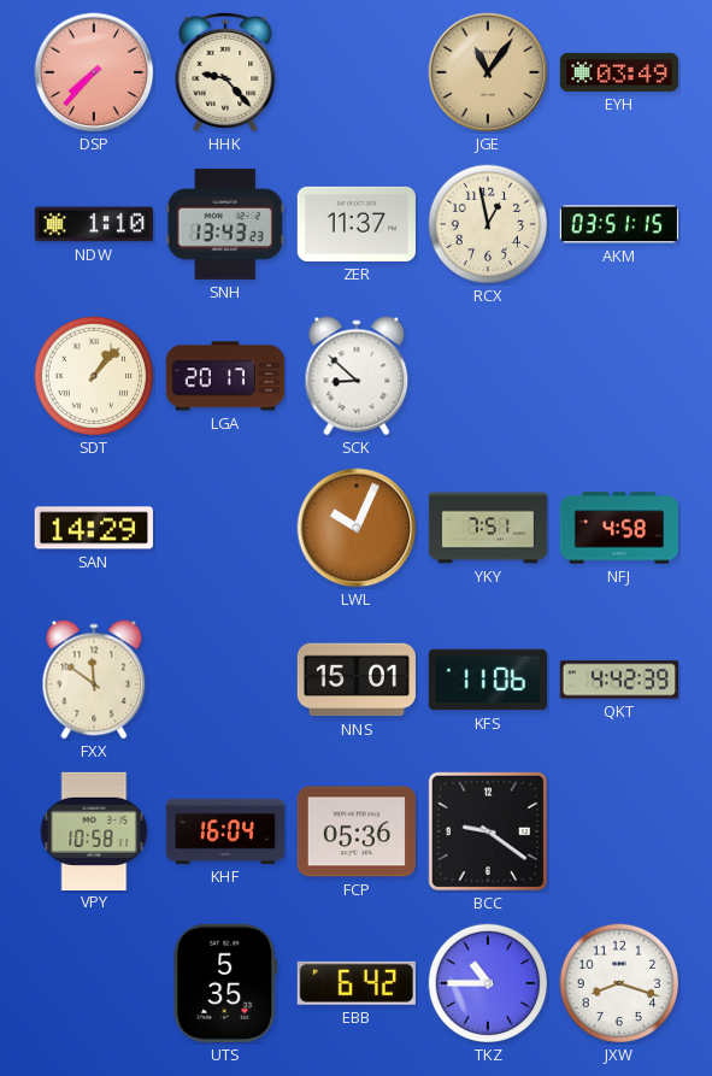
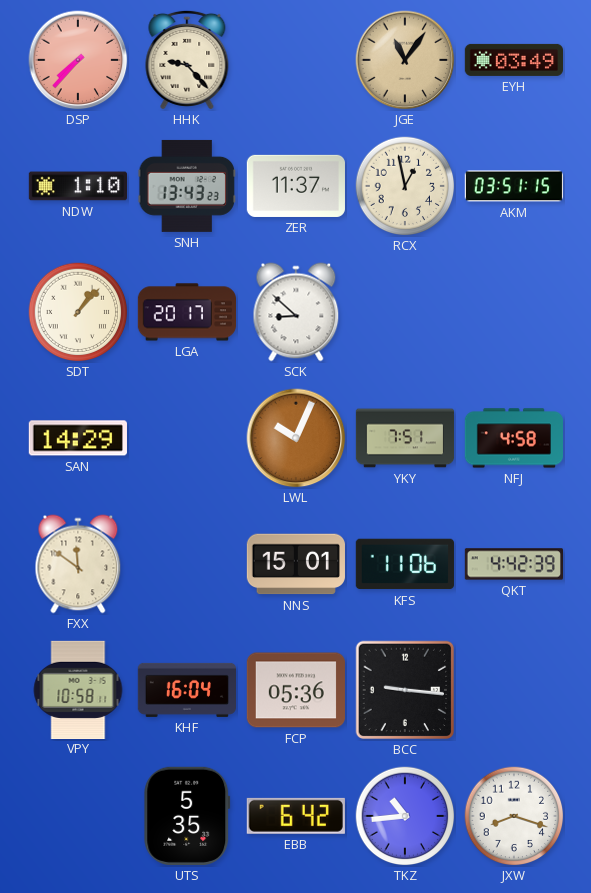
BCC: 9:21 -> 9:16
TKZ: 10:45 -> 10:44
